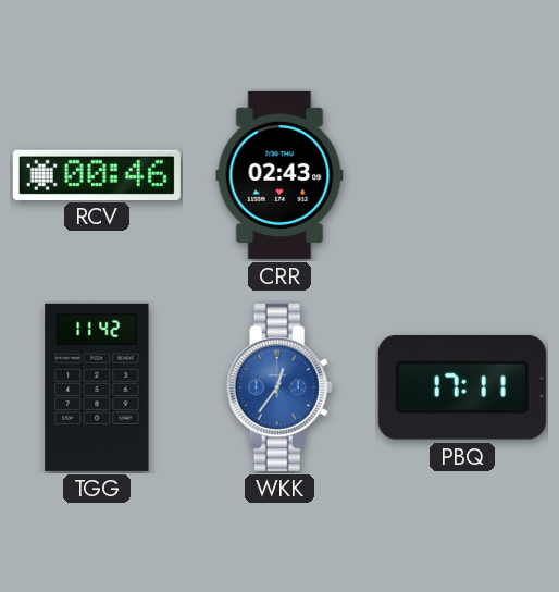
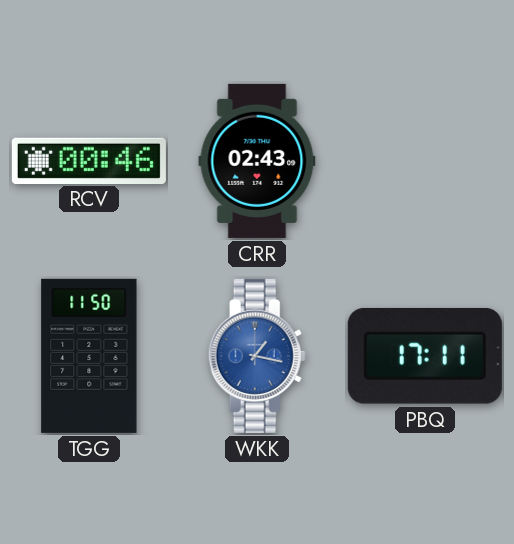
TGG: 11:42 -> 11:50
WKK: 12:36 -> 1:17
